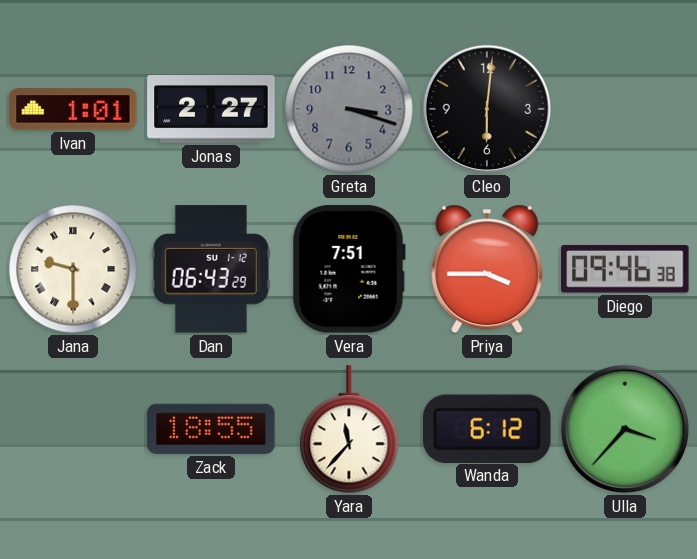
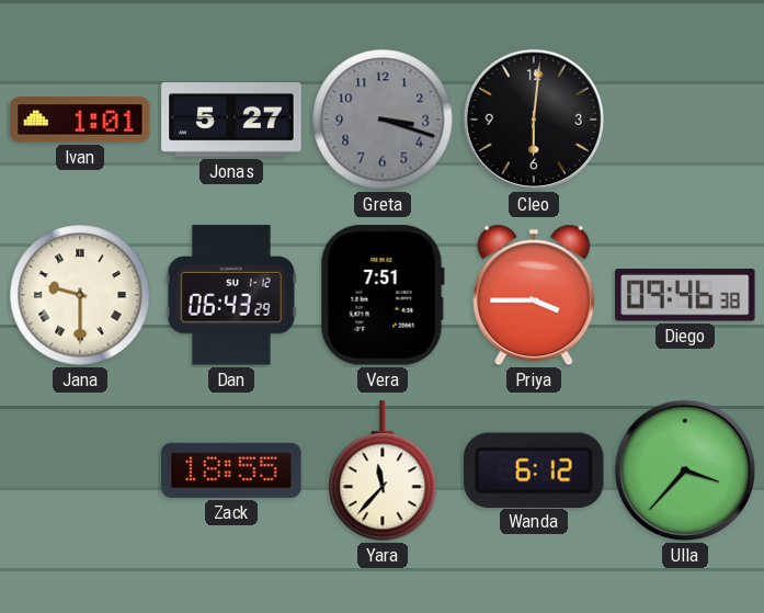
Jonas: 2:27 -> 5:27
